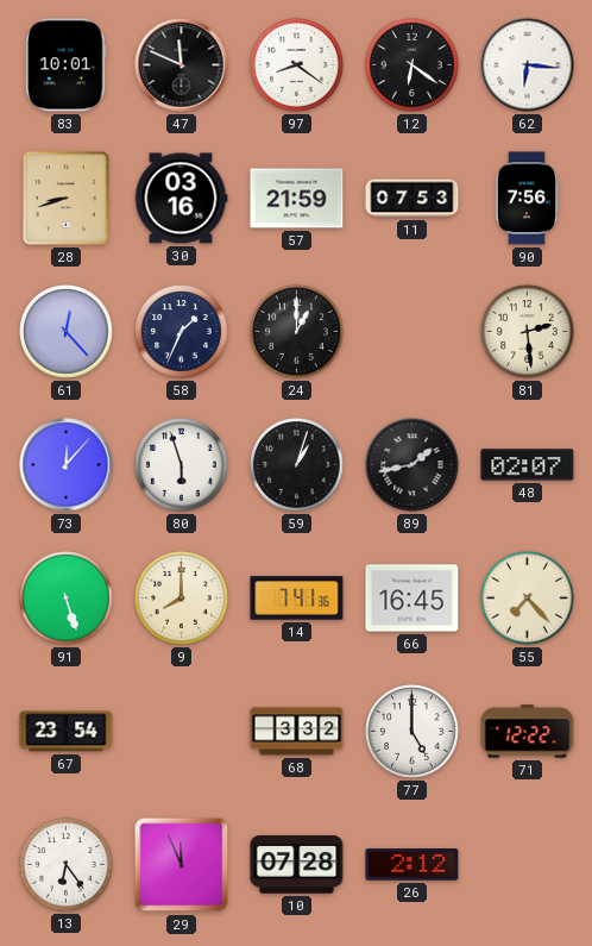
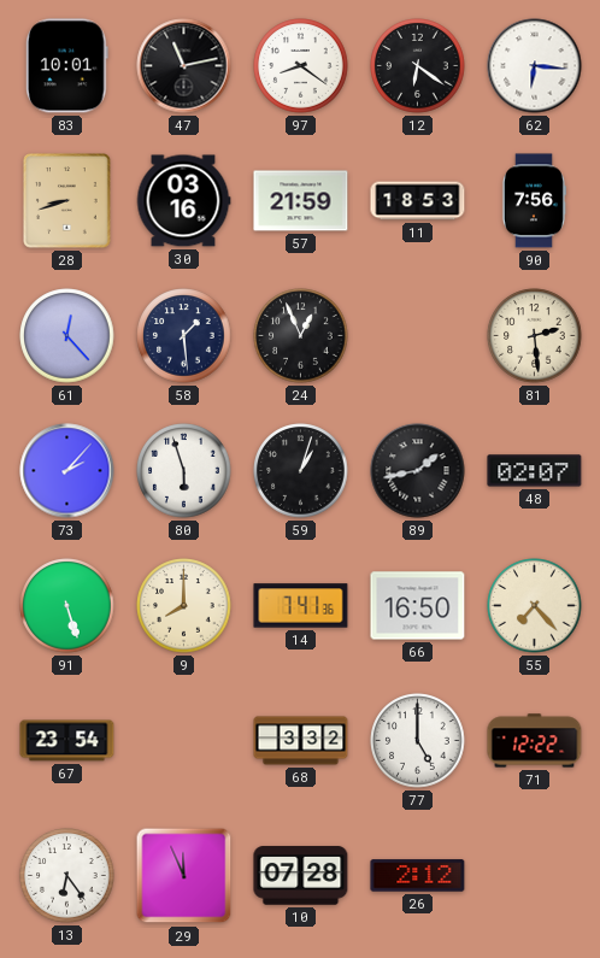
47: 11:49 -> 11:13
11: 07:53 -> 18:53
58: 1:34 -> 1:29
24: 1:00 -> 12:56
73: 12:07 -> 2:07
66: 16:45 -> 16:50
